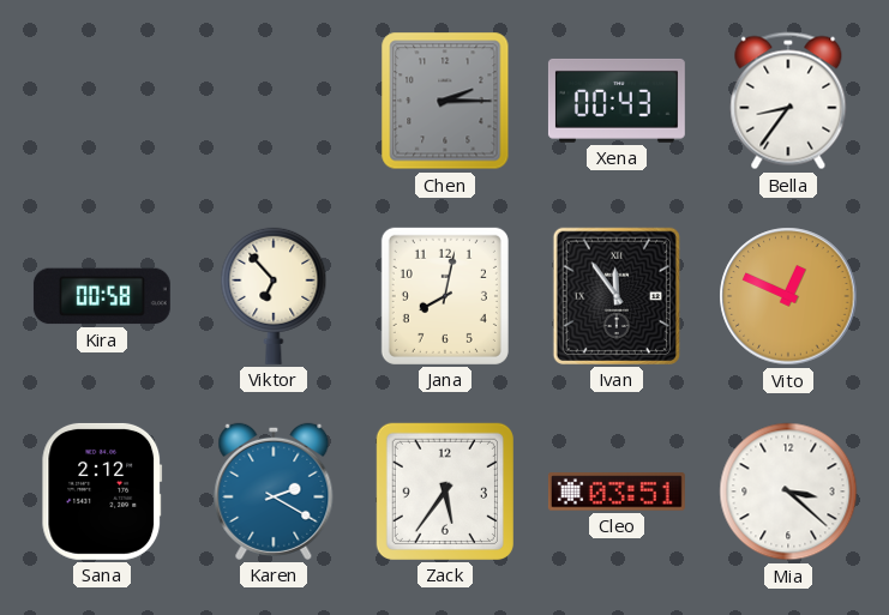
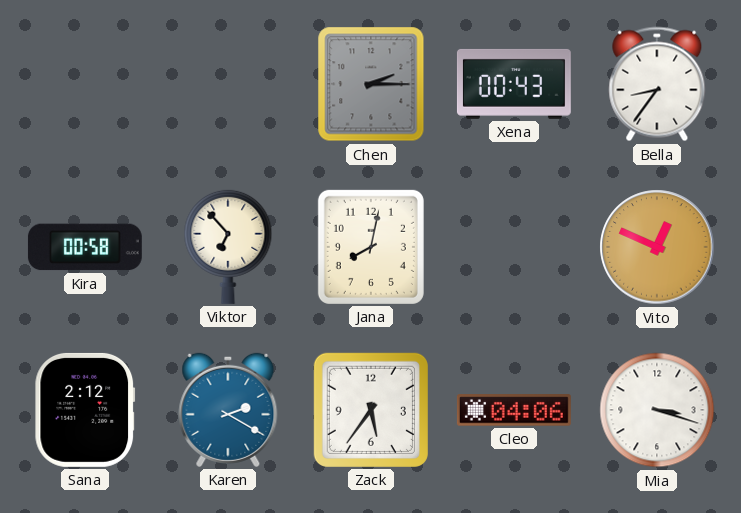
Ivan: 11:54 -> none
Cleo: 03:51 -> 04:06
Mia: 3:22 -> 3:18
